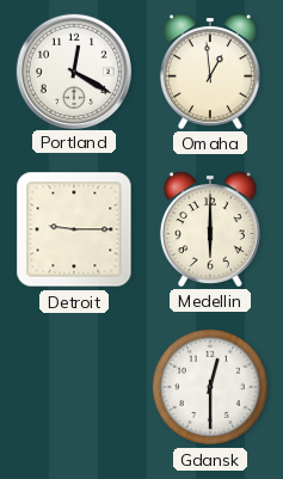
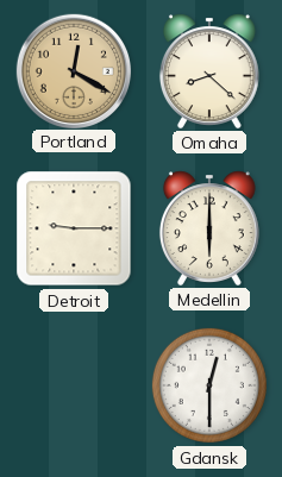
Portland dial: white -> champagne
Omaha: 12:59 -> 8:22
